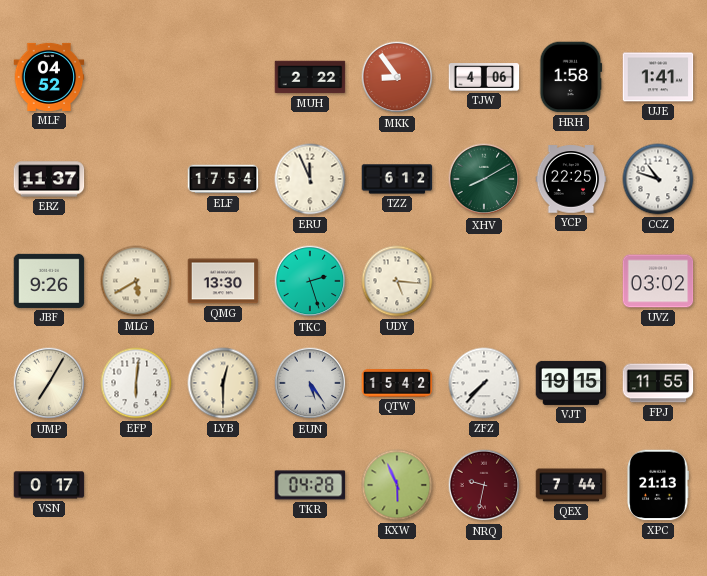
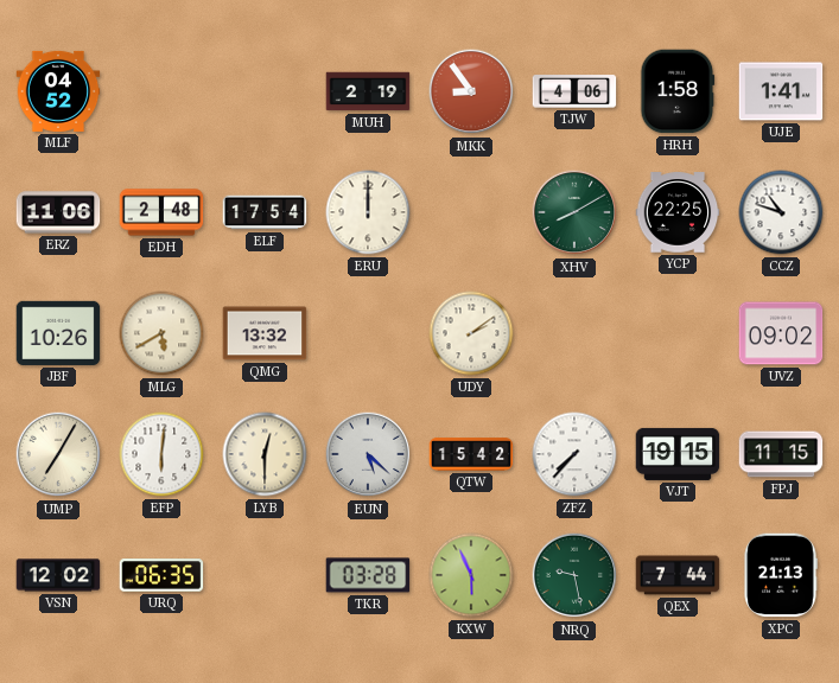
MUH: 2:22 -> 2:19
ERZ: 11:37 -> 11:06
EDH: none -> 2:48
ERU: 11:56 -> 12:00
TZZ: 6:12 -> none
JBF: 9:26 -> 10:26
QMG: 13:30 -> 13:32
TKC: 2:27 -> none
UDY: 5:16 -> 2:09
UVZ: 03:02 -> 09:02
EUN: 5:24 -> 5:22
FPJ: 11:55 -> 11:15
VSN: 0:17 -> 12:02
URQ: none -> 06:35
TKR: 04:28 -> 03:28
NRQ: 9:32 -> 9:28
NRQ dial: burgundy -> green
